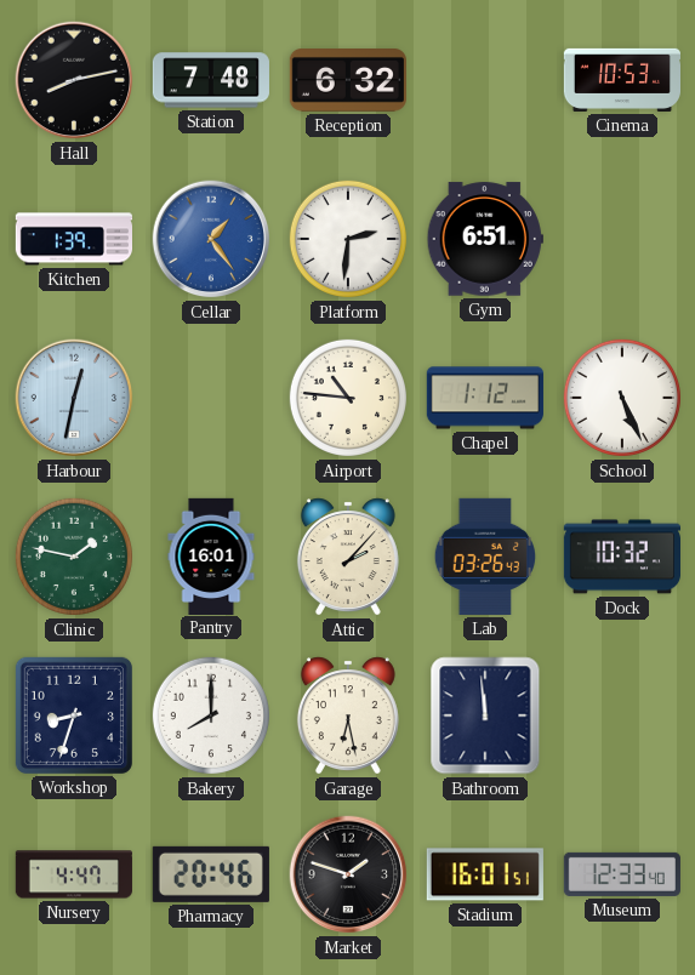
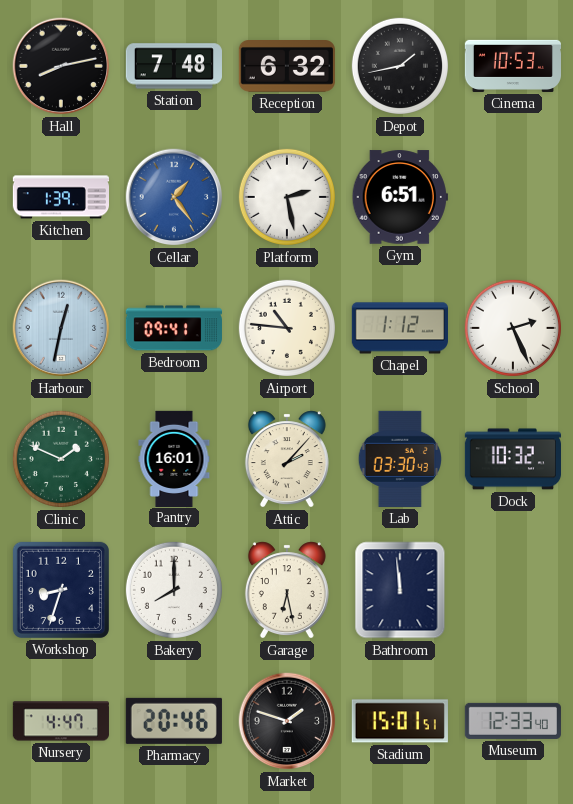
Depot: none -> 1:43
Platform: 2:31 -> 2:28
Bedroom: none -> 09:41
School: 5:26 -> 2:26
Clinic: 1:47 -> 1:49
Lab: 03:26 -> 03:30
Stadium: 16:01 -> 15:01
